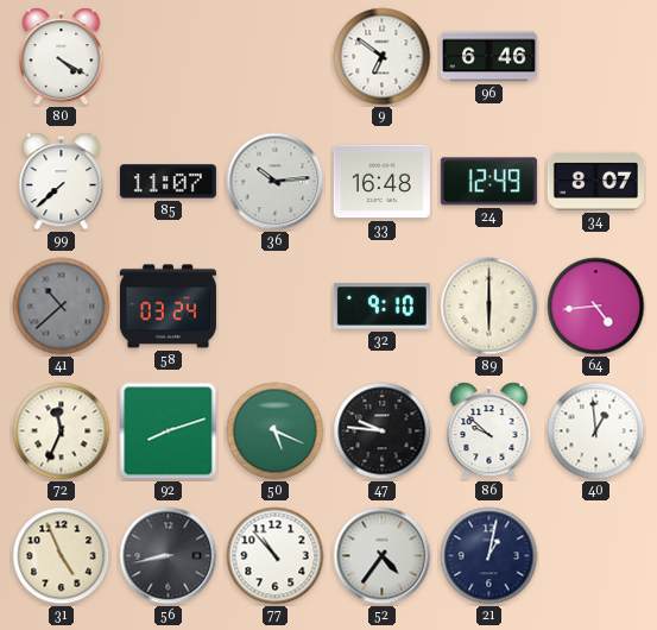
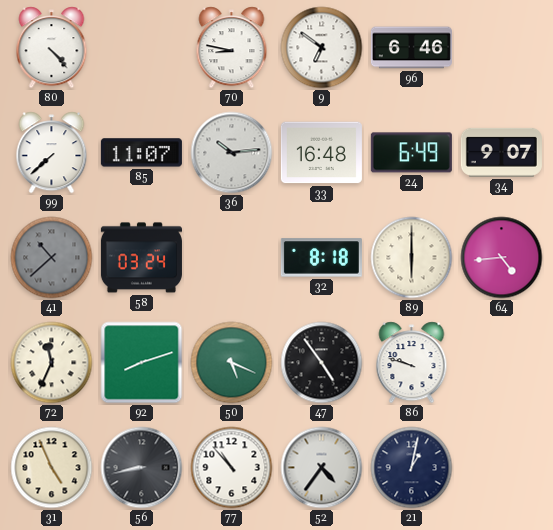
80: 4:20 -> 4:23
70: none -> 8:47
24: 12:49 -> 6:49
34: 8:07 -> 9:07
32: 9:10 -> 8:18
47: 9:46 -> 4:54
86: 9:52 -> 9:48
40: 12:59 -> none
